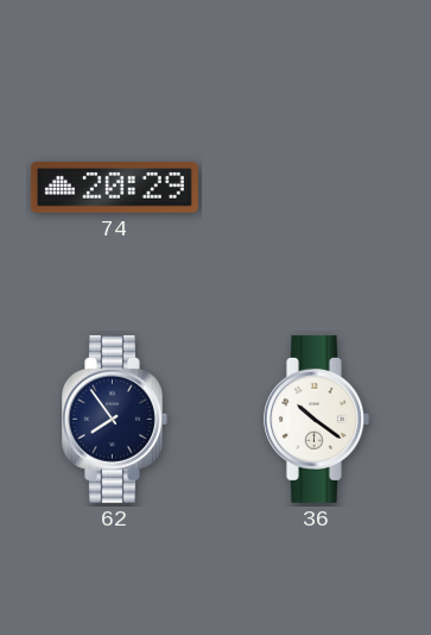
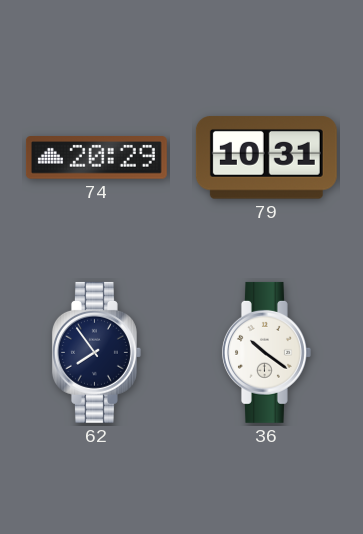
79: none -> 10:31
